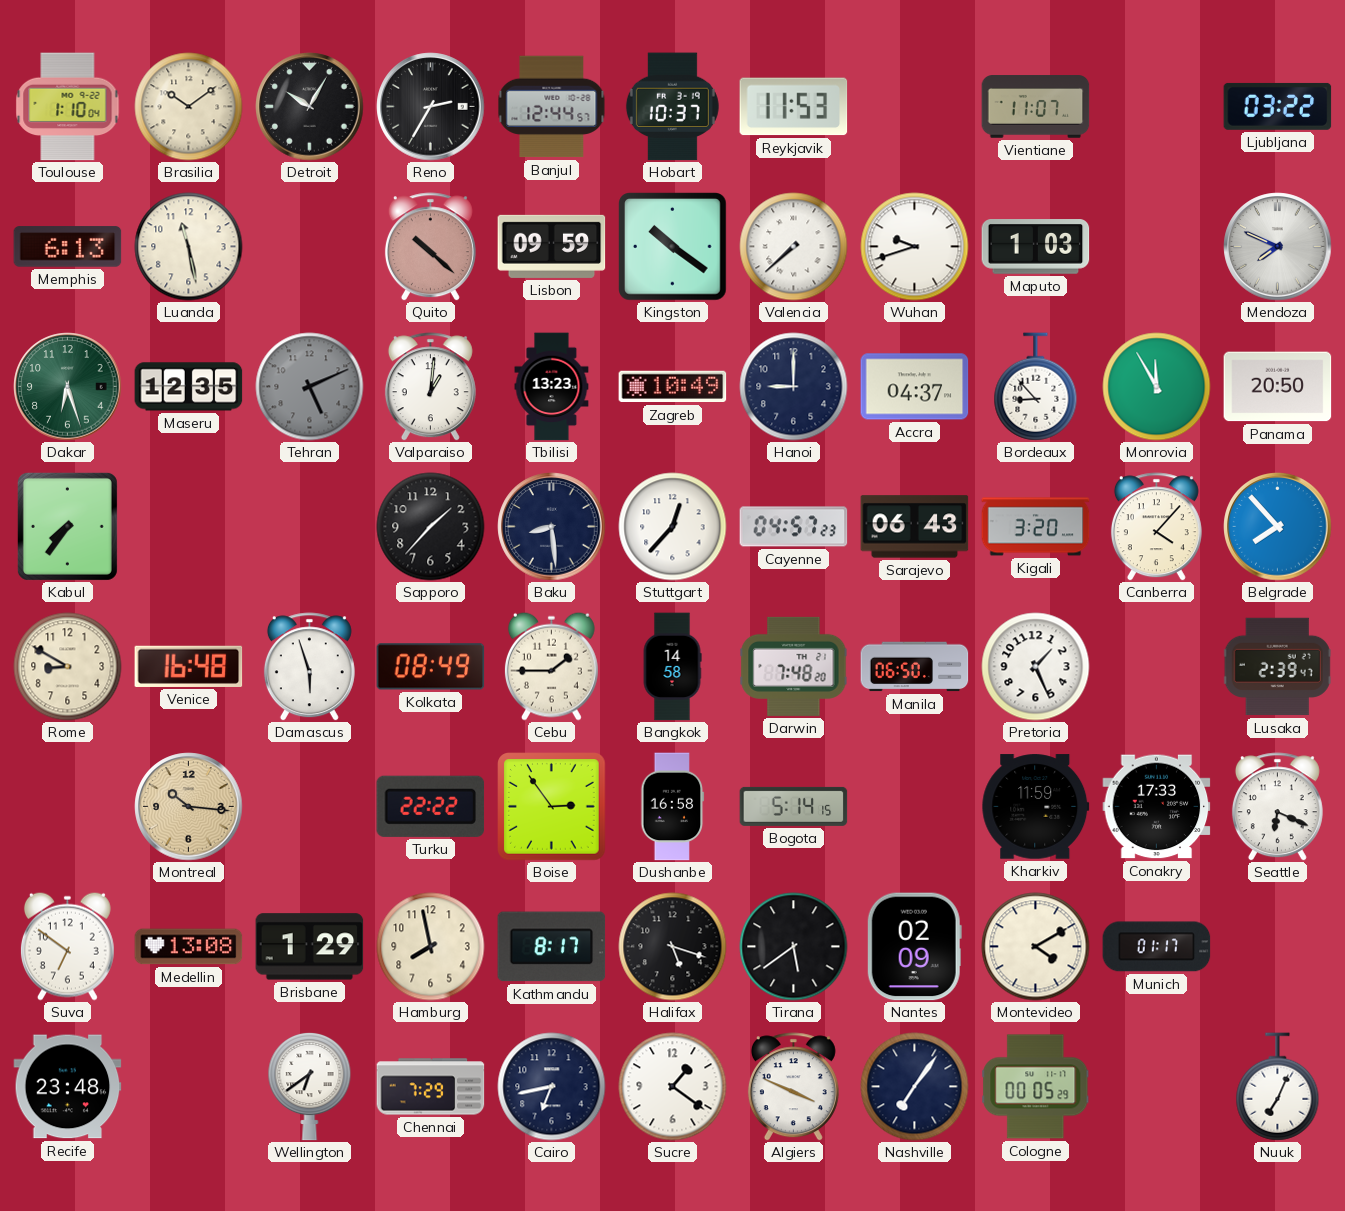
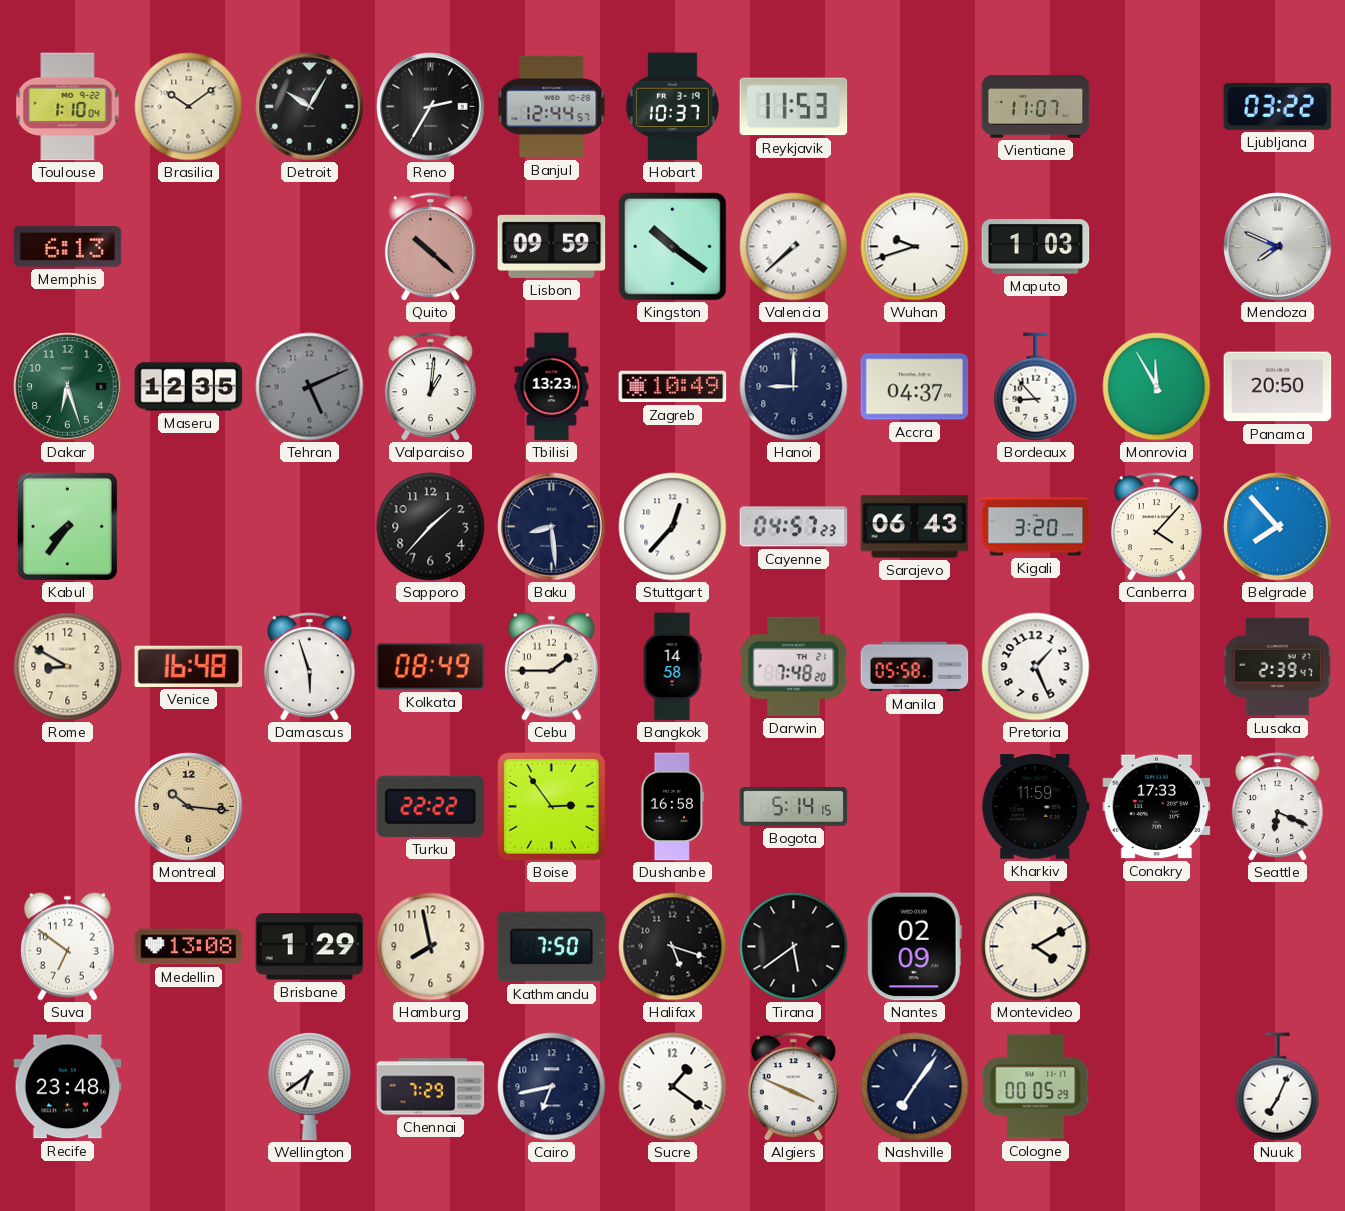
Luanda: 11:28 -> none
Manila: 06:50 -> 05:58
Kathmandu: 8:17 -> 7:50
Munich: 01:17 -> none
